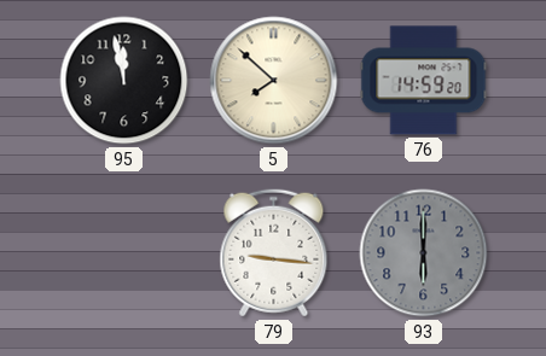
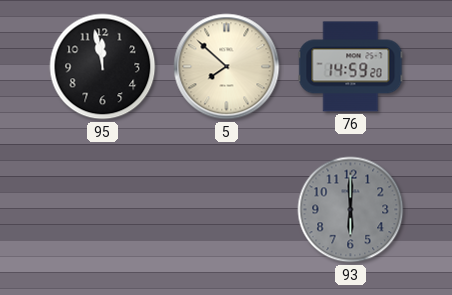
79: 9:16 -> none
